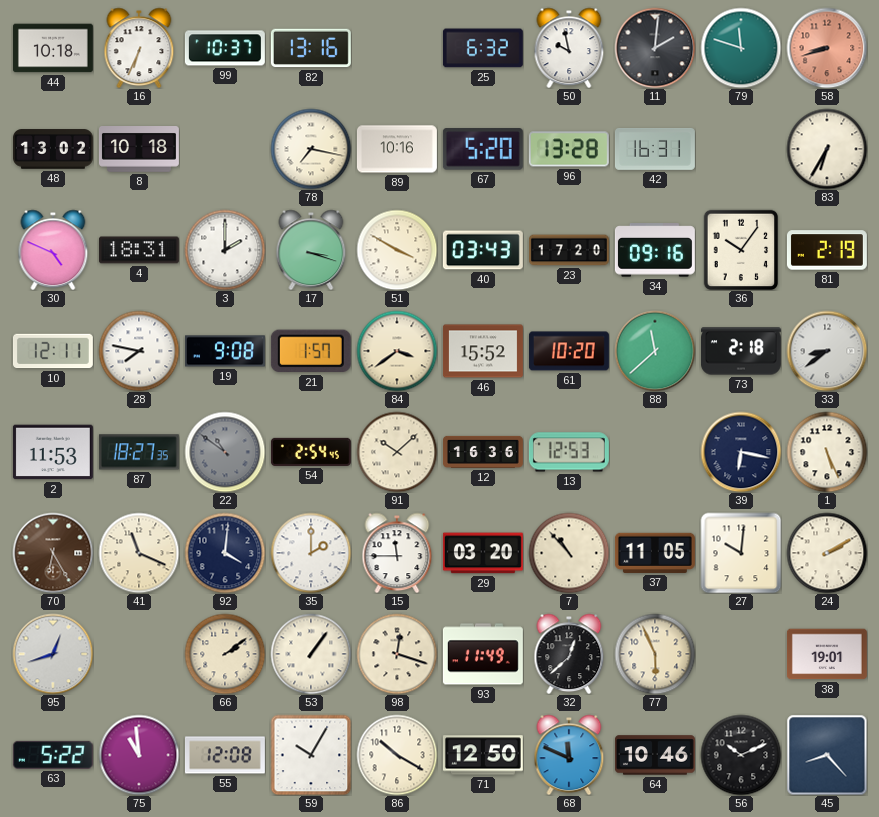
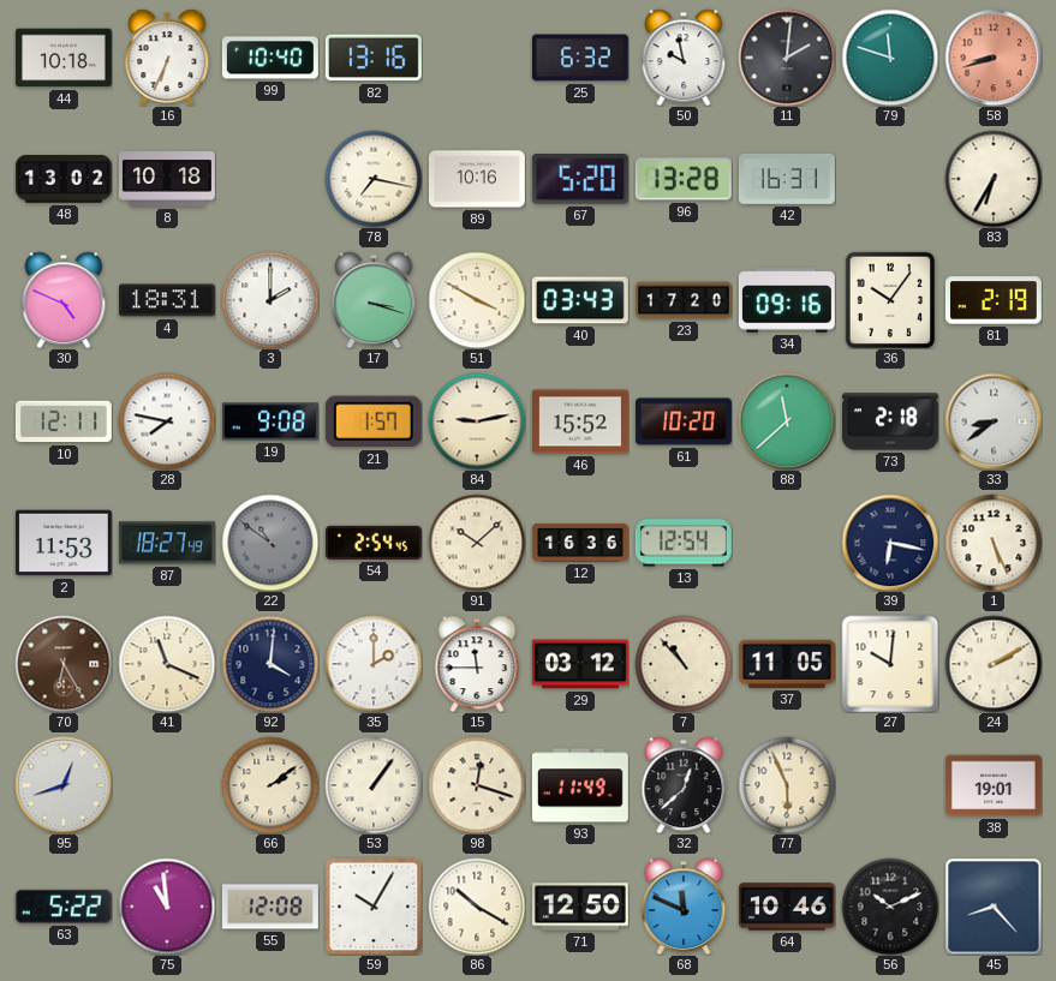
99: 10:37 -> 10:40
84: 3:39 -> 9:13
87: 18:27:35 -> 18:27:49
13: 12:53 -> 12:54
29: 03:20 -> 03:12
